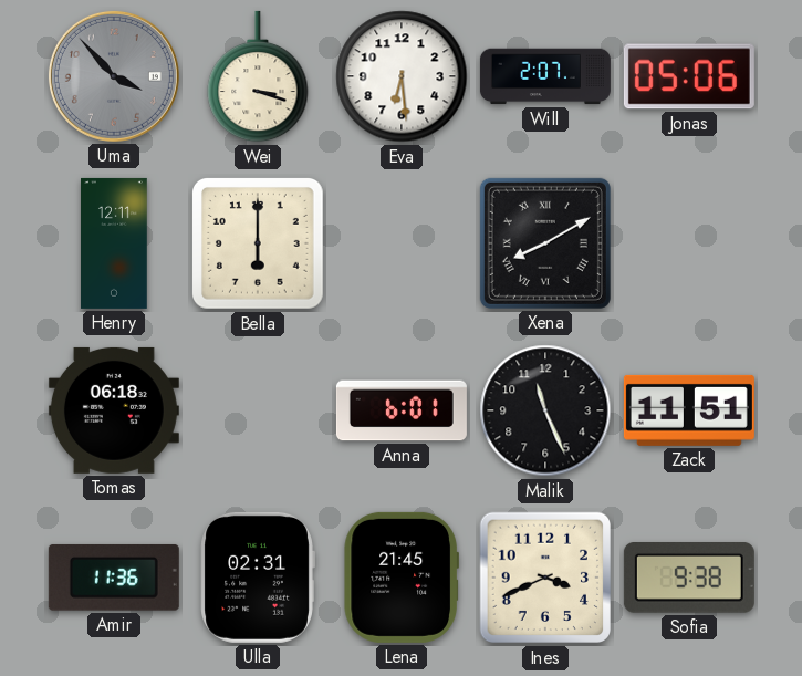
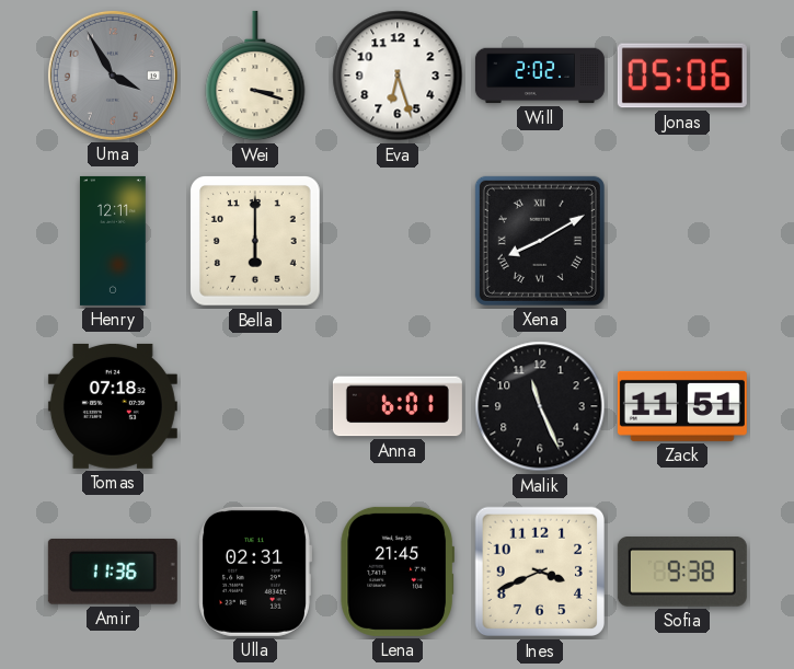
Uma: 3:53 -> 3:55
Eva: 6:29 -> 6:27
Will: 2:07 -> 2:02
Tomas: 06:18 -> 07:18
